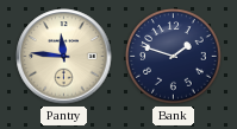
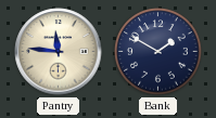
Bank: 1:48 -> 1:50
